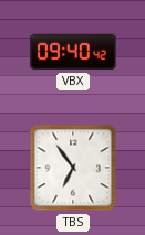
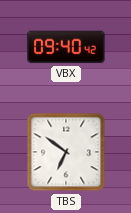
TBS: 6:54 -> 6:51
